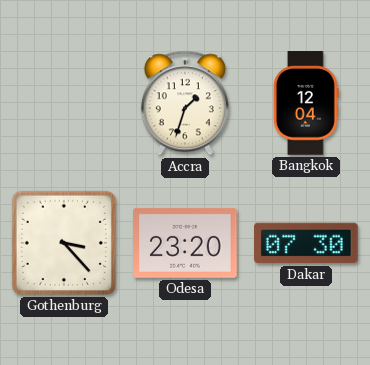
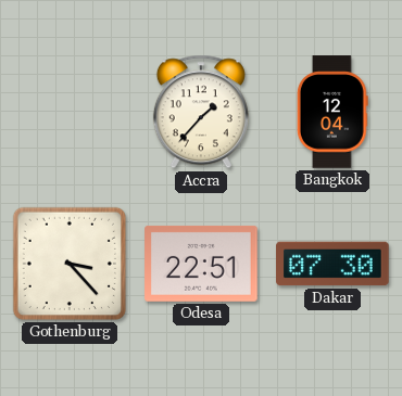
Accra: 1:33 -> 1:37
Odesa: 23:20 -> 22:51
